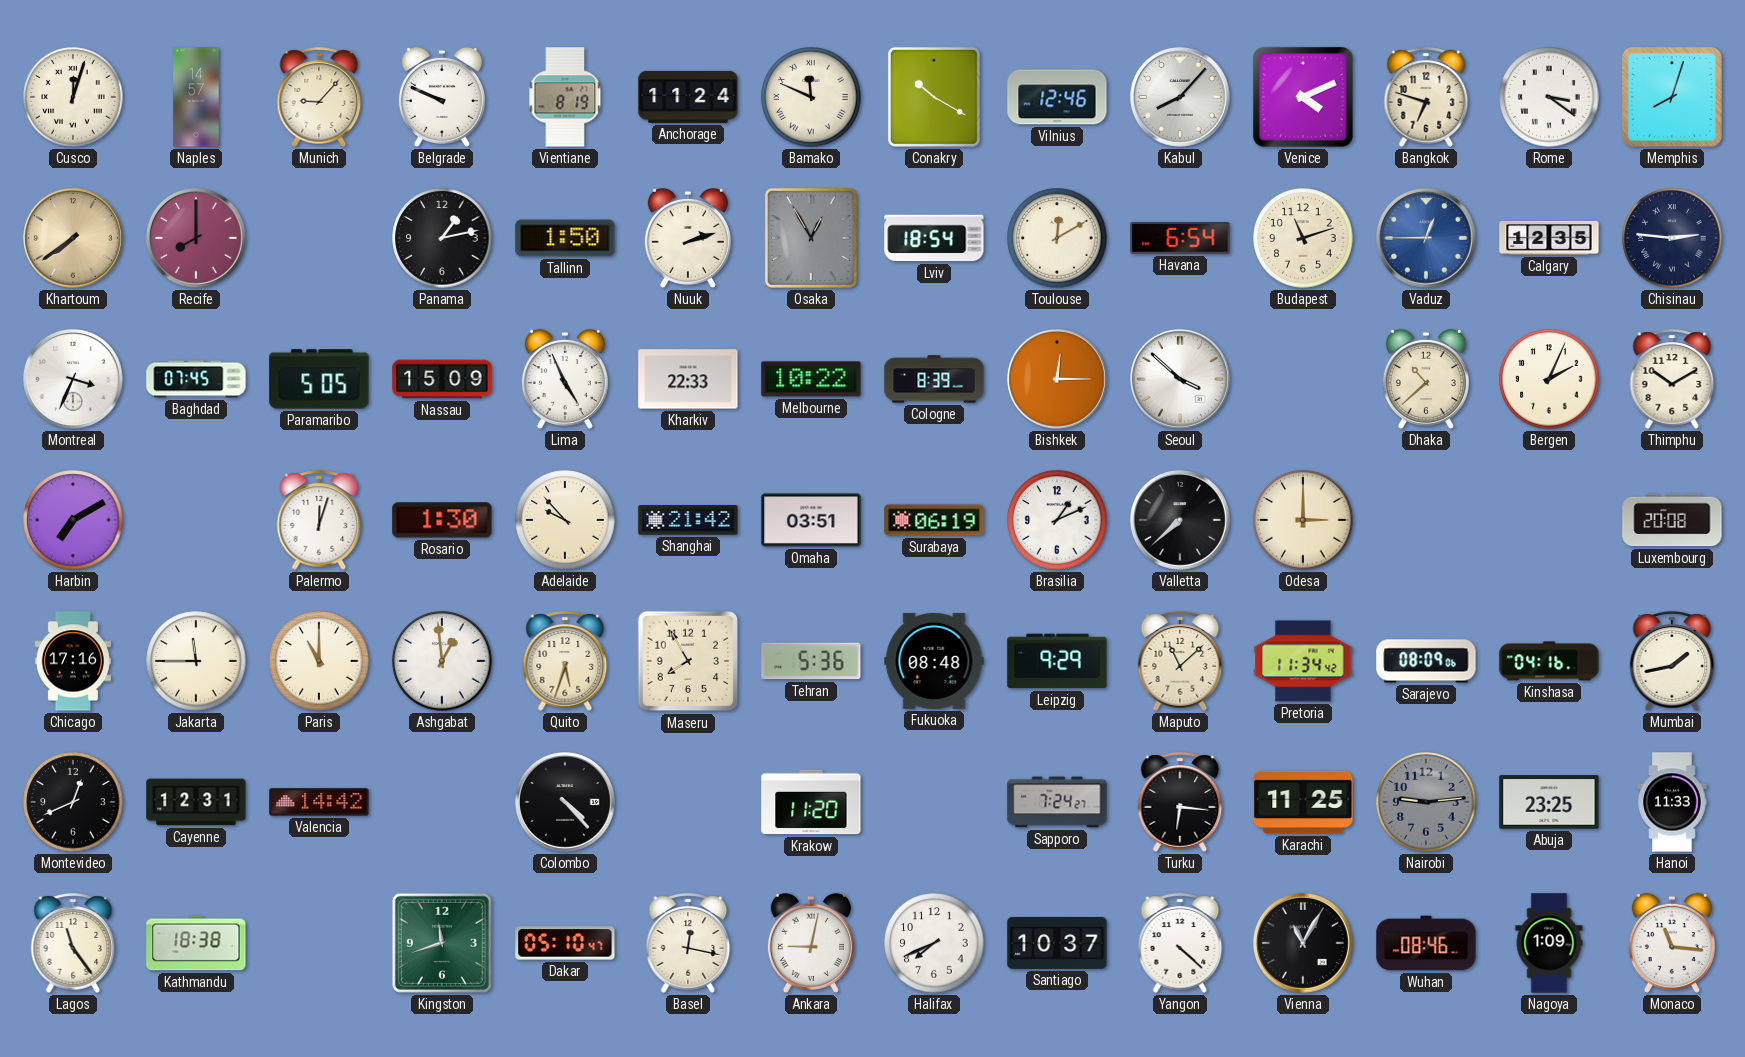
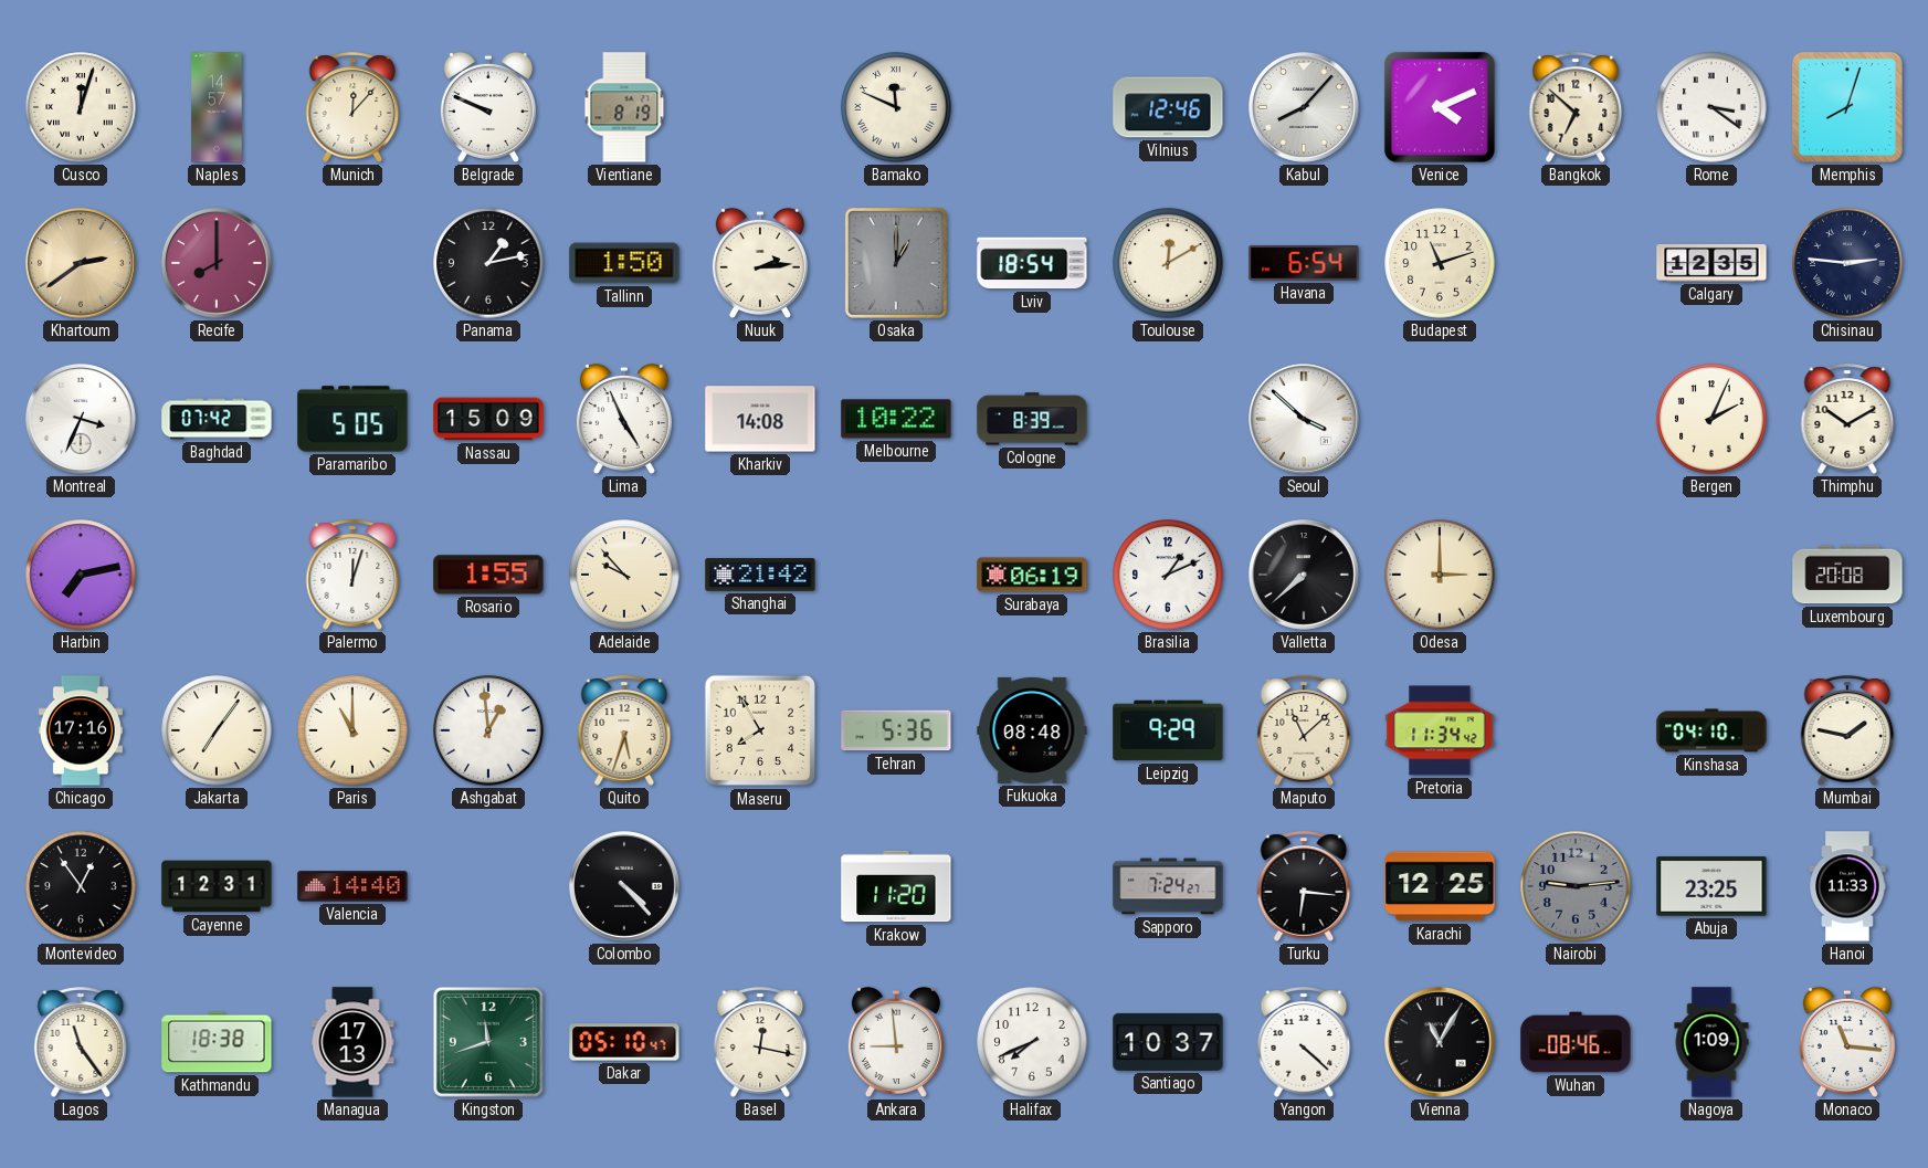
Munich: 9:07 -> 12:07
Anchorage: 11:24 -> none
Conakry: 10:20 -> none
Bangkok: 6:48 -> 6:52
Khartoum: 7:39 -> 2:39
Nuuk: 2:12 -> 2:14
Osaka: 12:55 -> 1:00
Vaduz: 12:45 -> none
Baghdad: 07:45 -> 07:42
Kharkiv: 22:33 -> 14:08
Bishkek: 12:15 -> none
Dhaka: 10:38 -> none
Harbin: 7:10 -> 7:13
Rosario: 1:30 -> 1:55
Omaha: 03:51 -> none
Jakarta: 11:45 -> 7:06
Sarajevo: 08:09 -> none
Kinshasa: 04:16 -> 04:10
Mumbai: 1:43 -> 1:47
Montevideo: 12:41 -> 12:54
Valencia: 14:42 -> 14:40
Karachi: 11:25 -> 12:25
Managua: none -> 17:13
Ankara: 9:02 -> 8:59
